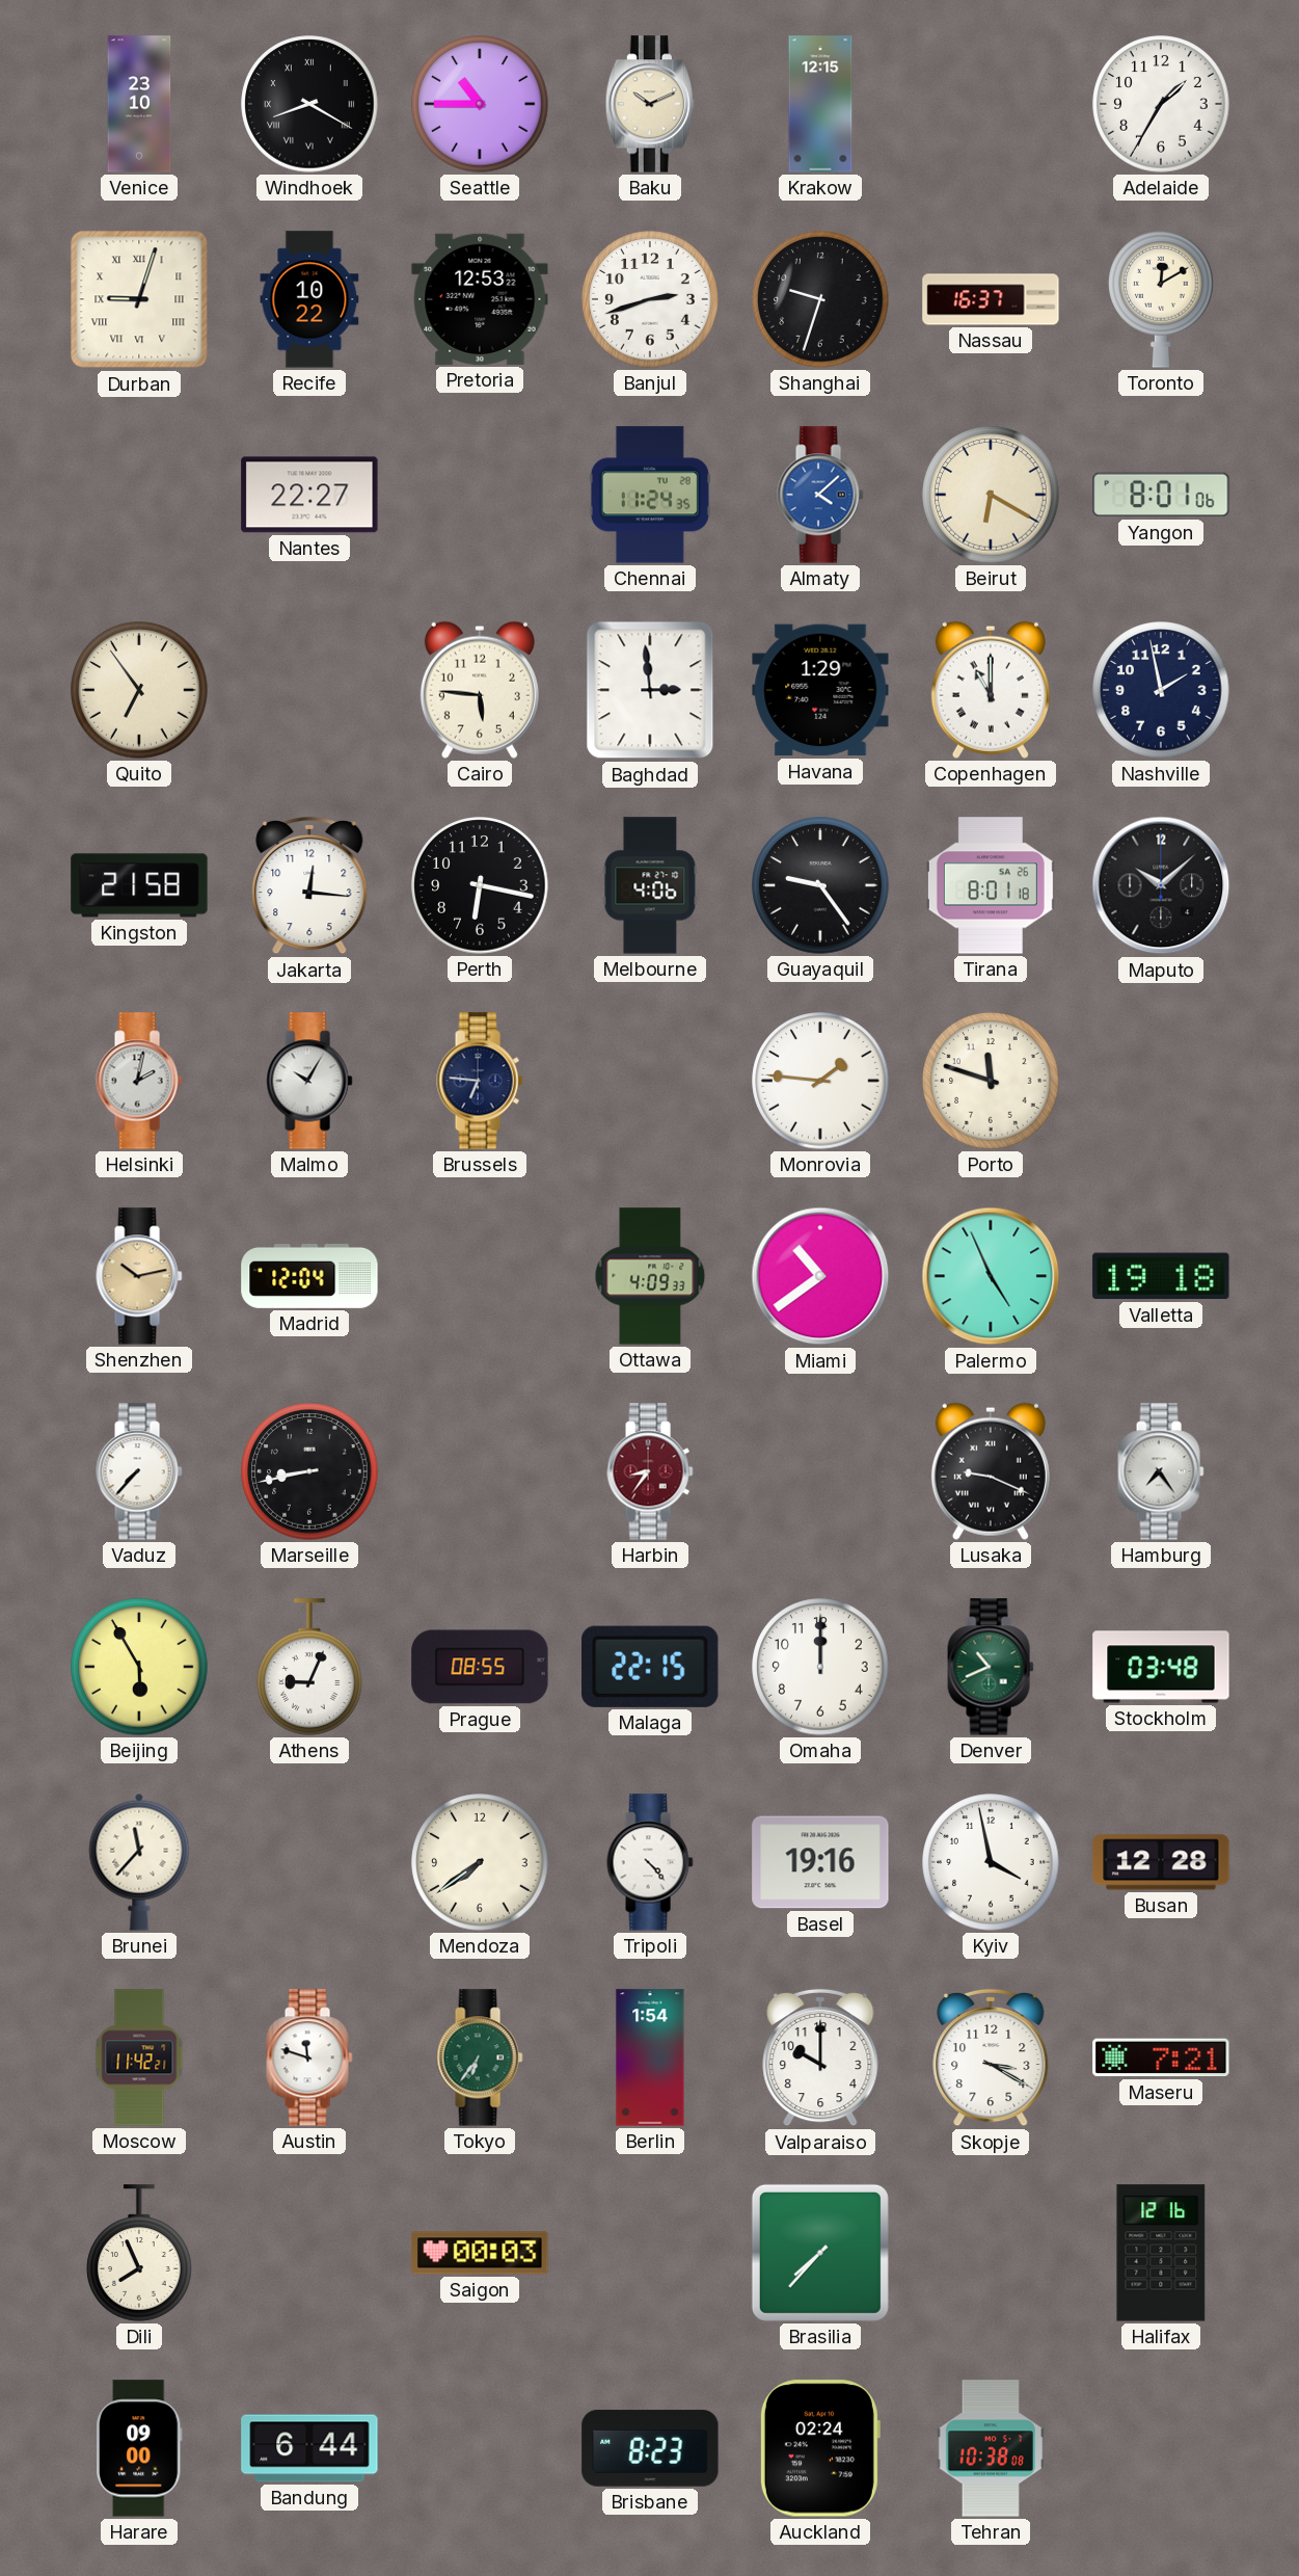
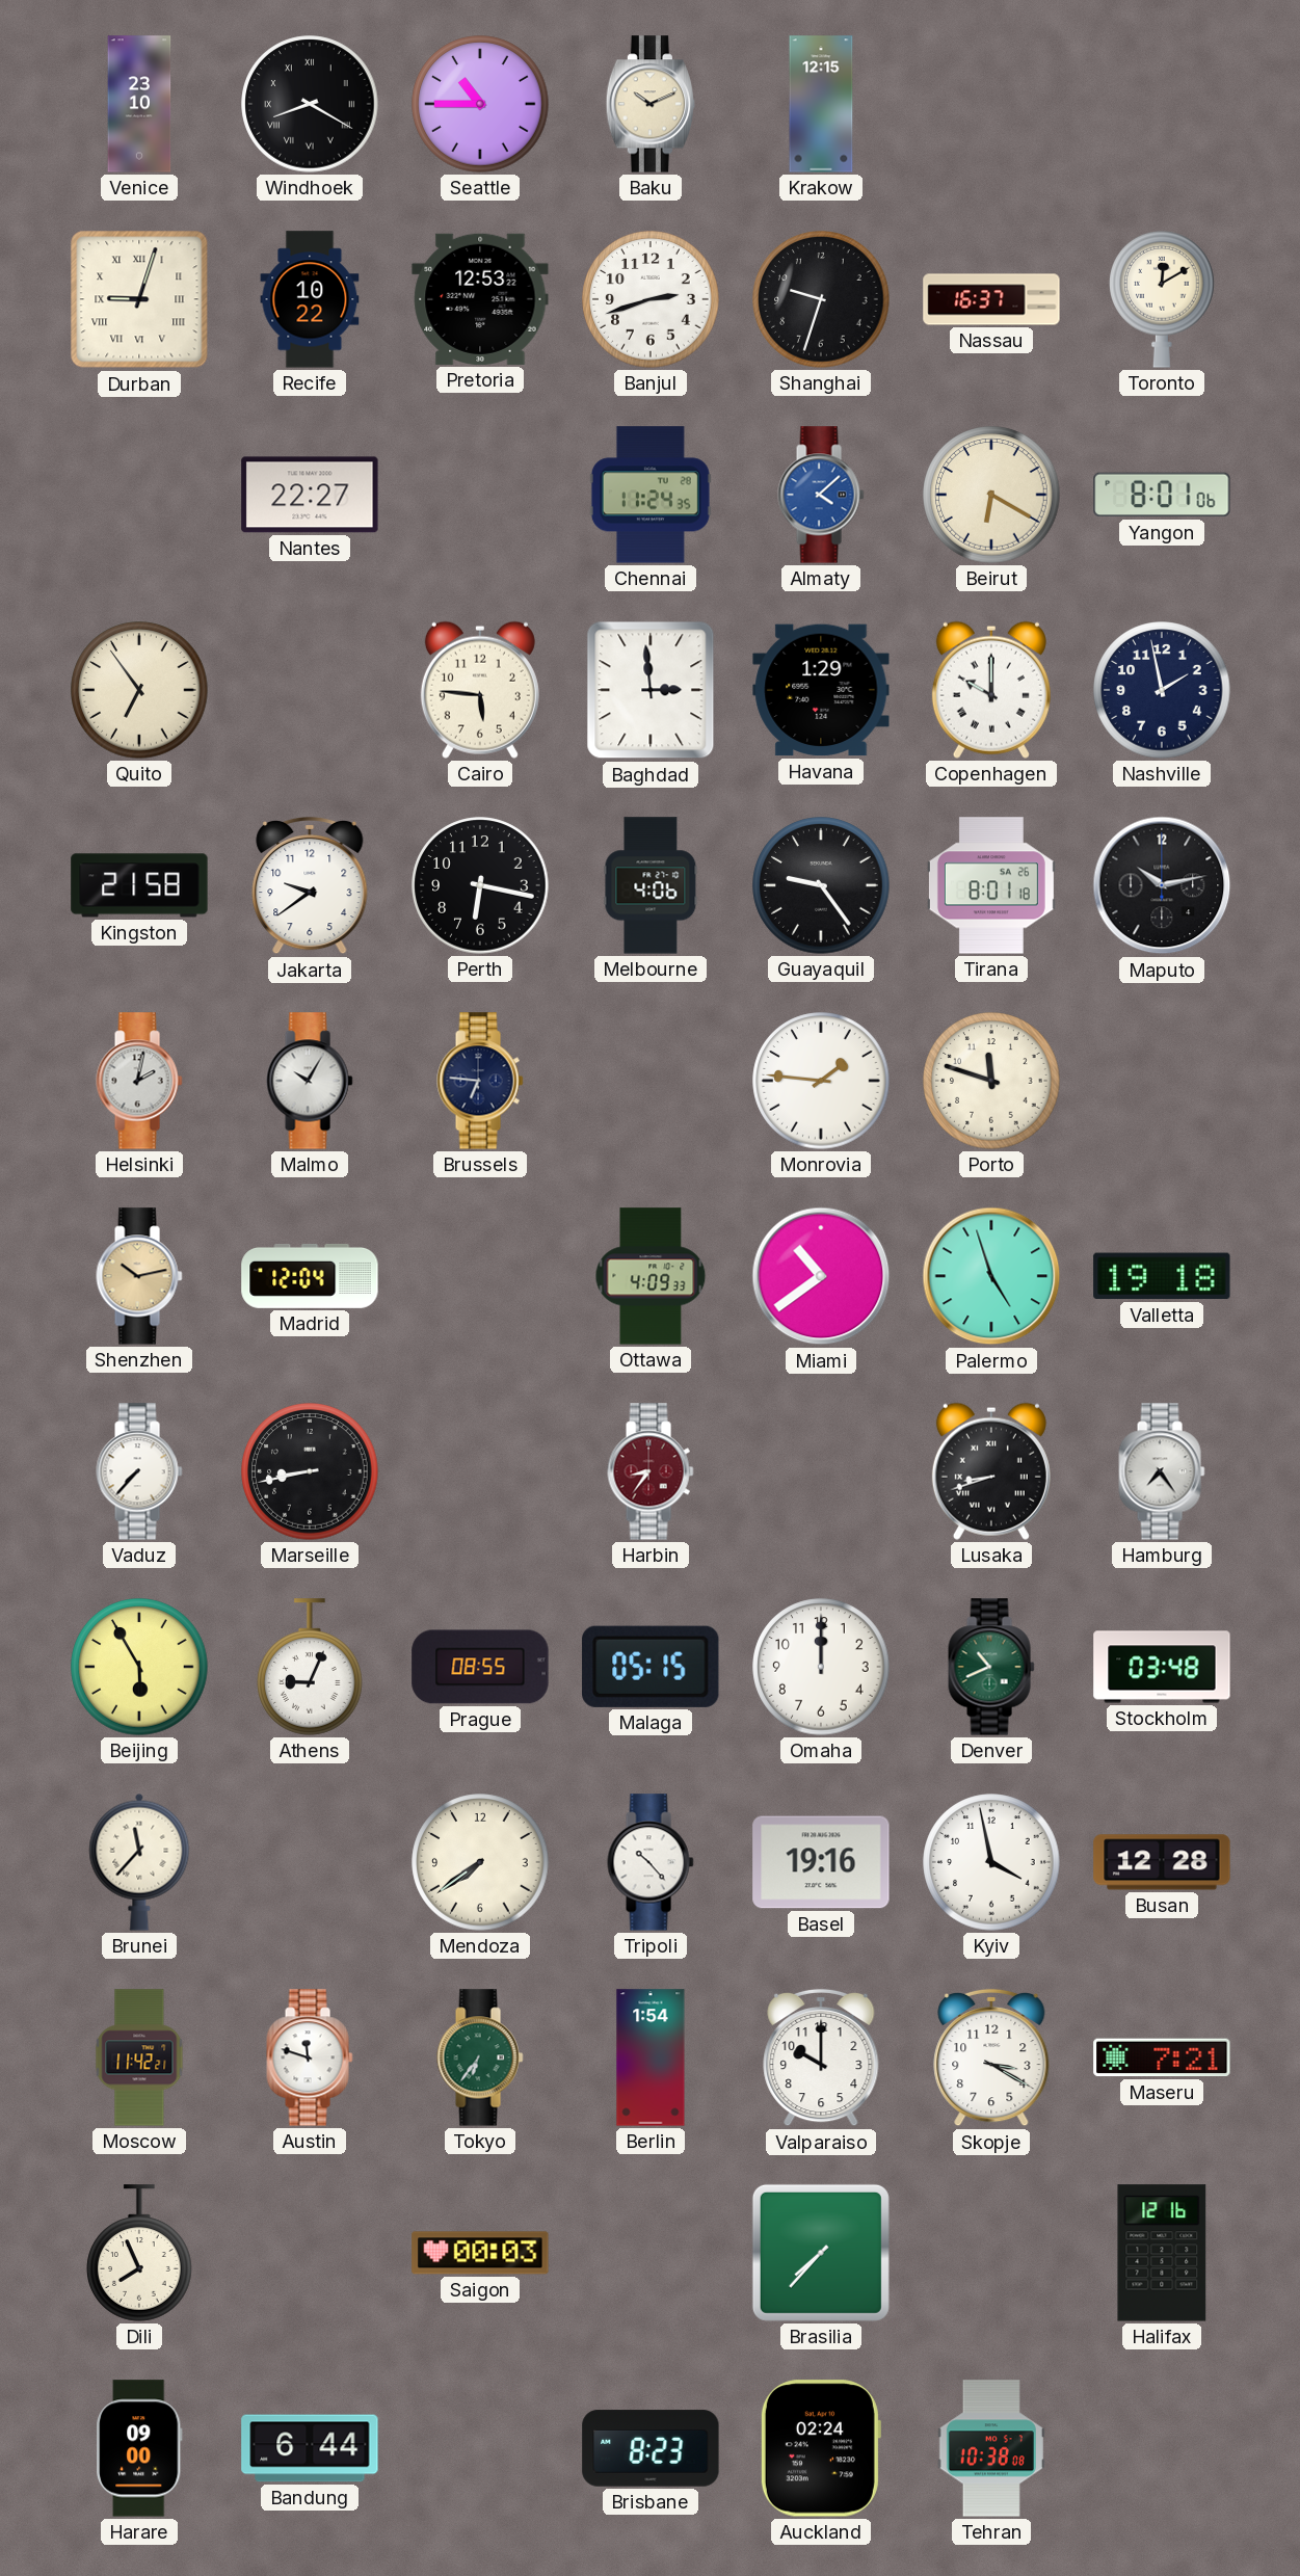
Adelaide: 1:35 -> none
Copenhagen: 11:00 -> 10:00
Jakarta: 12:16 -> 9:39
Maputo: 10:08 -> 10:13
Palermo: 4:56 -> 4:57
Lusaka: 9:19 -> 8:42
Malaga: 22:15 -> 05:15
Tripoli: 4:23 -> 10:23
